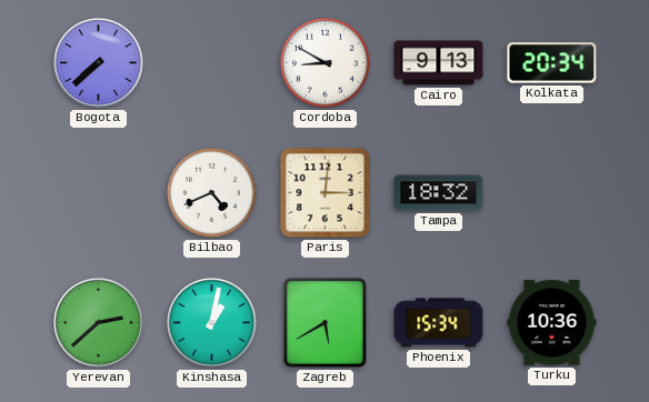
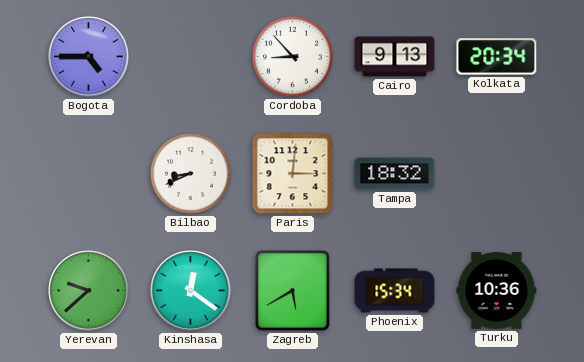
Bogota: 7:38 -> 4:45
Cordoba: 8:50 -> 8:53
Bilbao: 4:41 -> 8:41
Yerevan: 2:38 -> 9:38
Kinshasa: 1:02 -> 12:21
